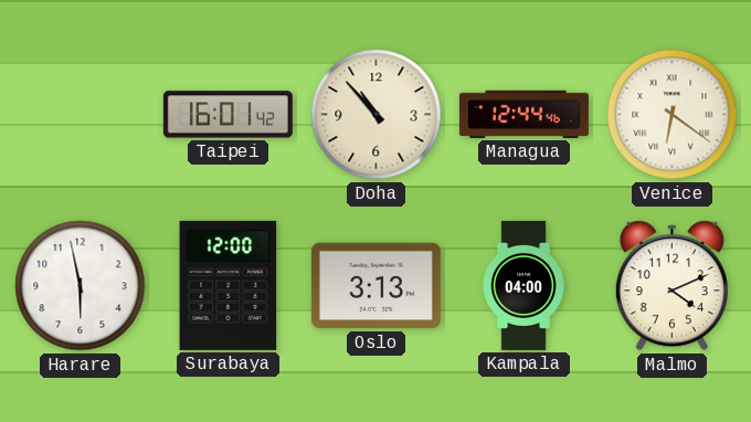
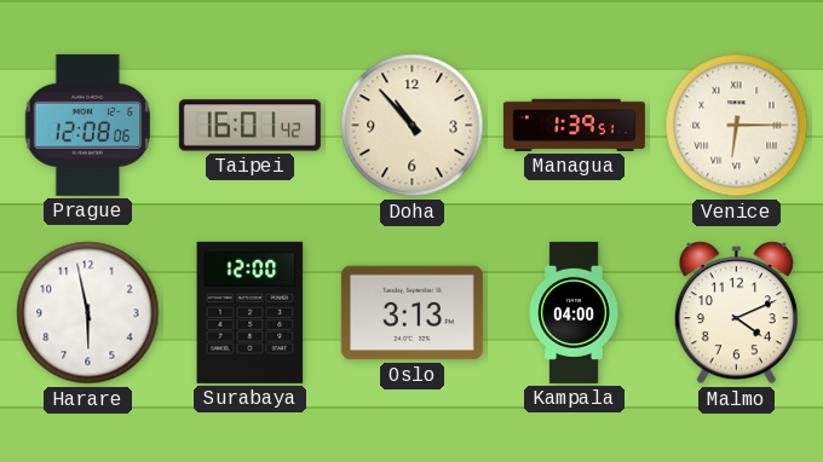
Prague: none -> 12:08
Managua: 12:44 -> 1:39
Venice: 6:21 -> 6:15
